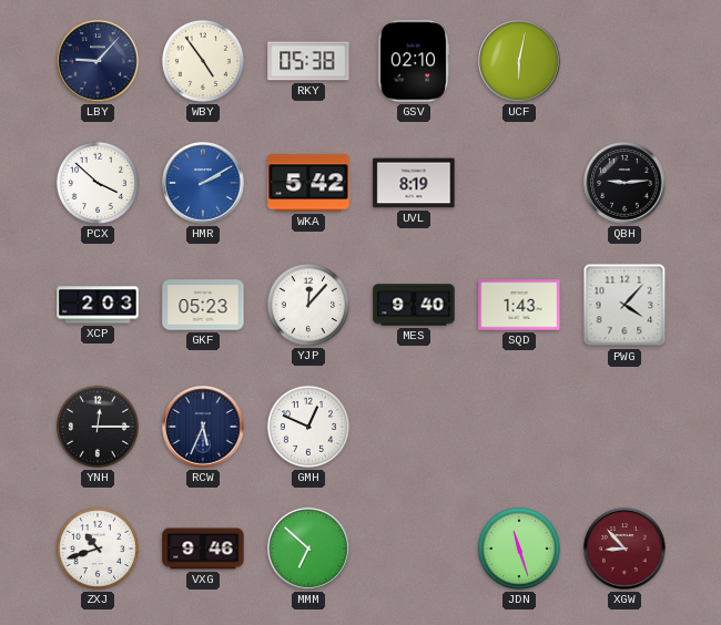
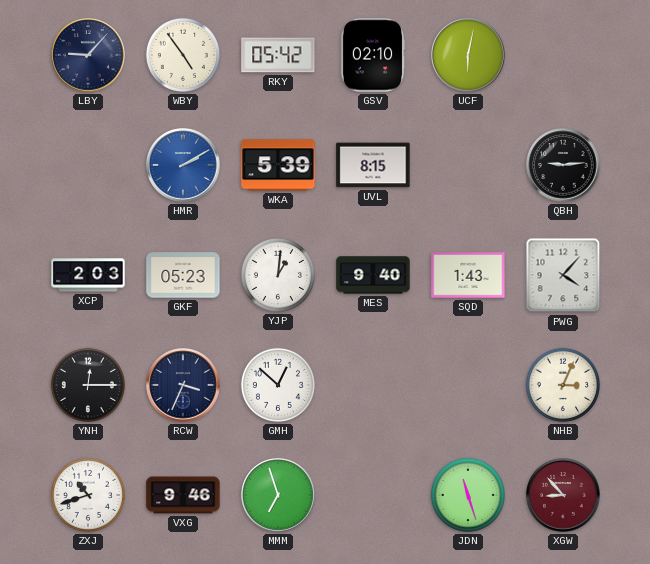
RKY: 05:38 -> 05:42
PCX: 3:52 -> none
WKA: 5:42 -> 5:39
UVL: 8:19 -> 8:15
YJP: 12:07 -> 1:01
RCW: 5:34 -> 3:34
GMH: 12:49 -> 12:52
NHB: none -> 3:04
MMM: 6:52 -> 6:57
